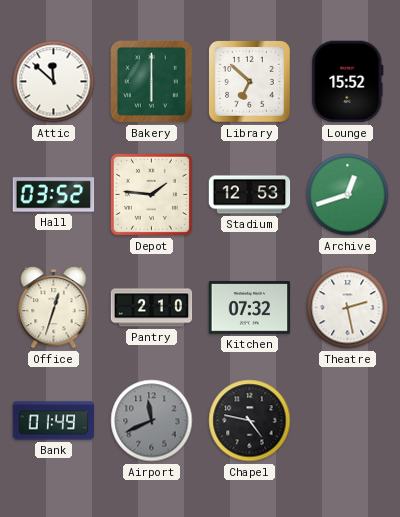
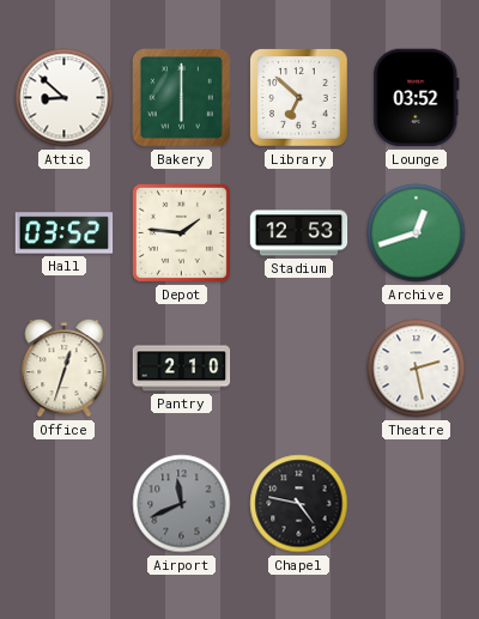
Attic: 11:52 -> 8:52
Lounge: 15:52 -> 03:52
Kitchen: 07:32 -> none
Bank: 01:49 -> none
